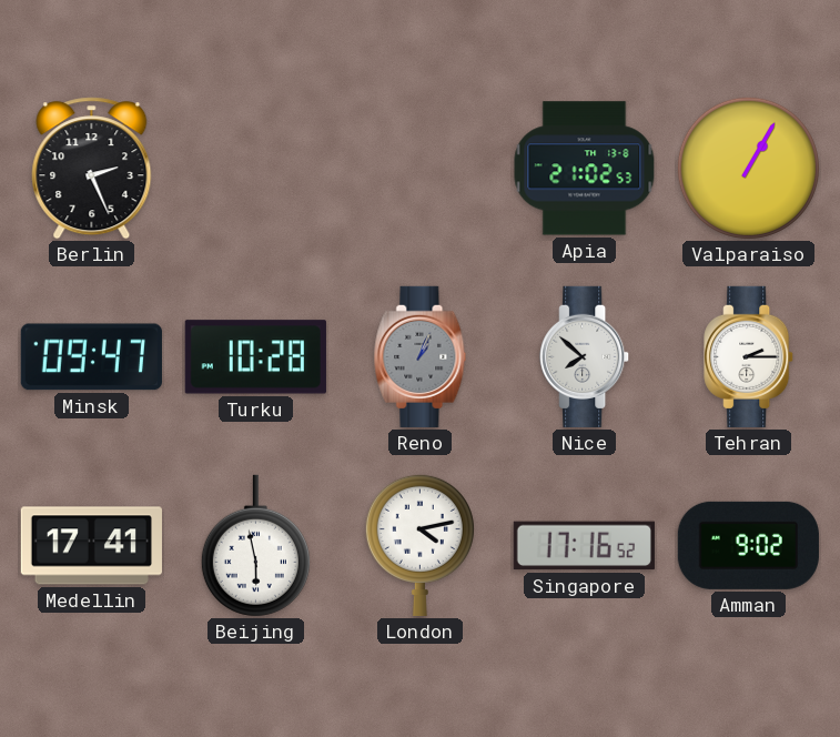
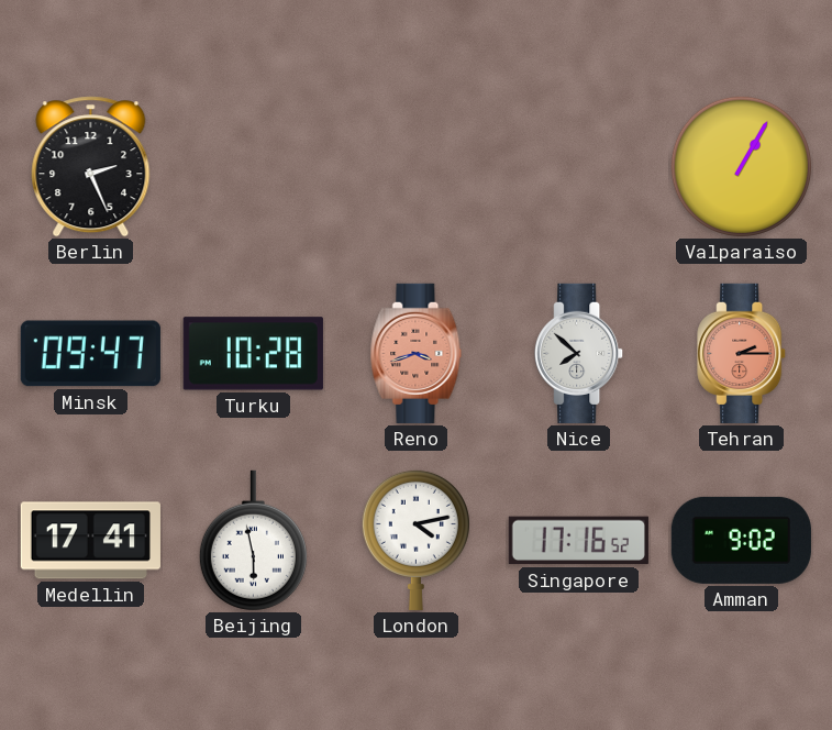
Apia: 21:02 -> none
Reno: 1:04 -> 3:42
Reno dial: grey -> salmon
Tehran dial: white -> salmon
